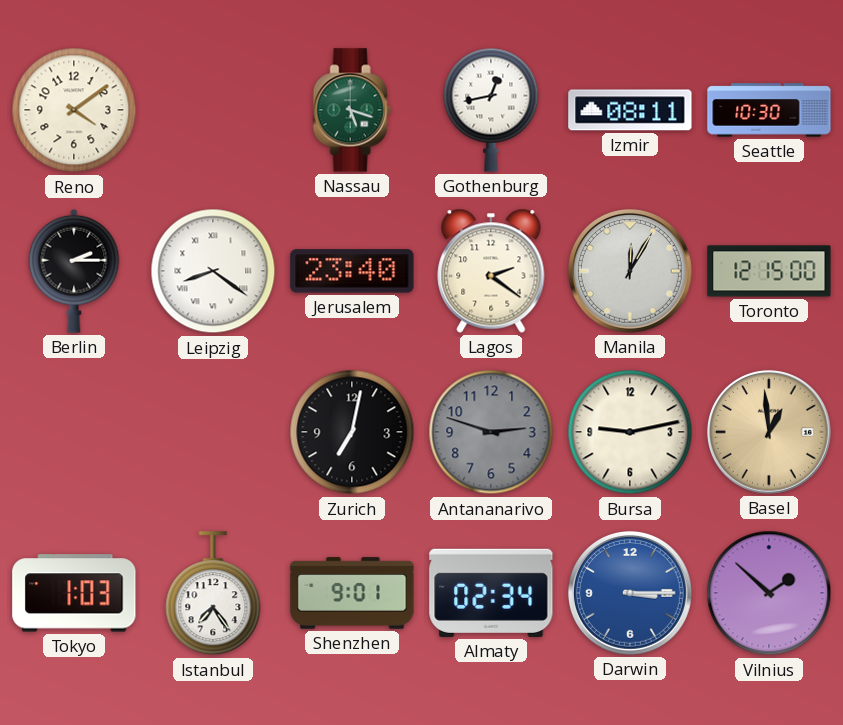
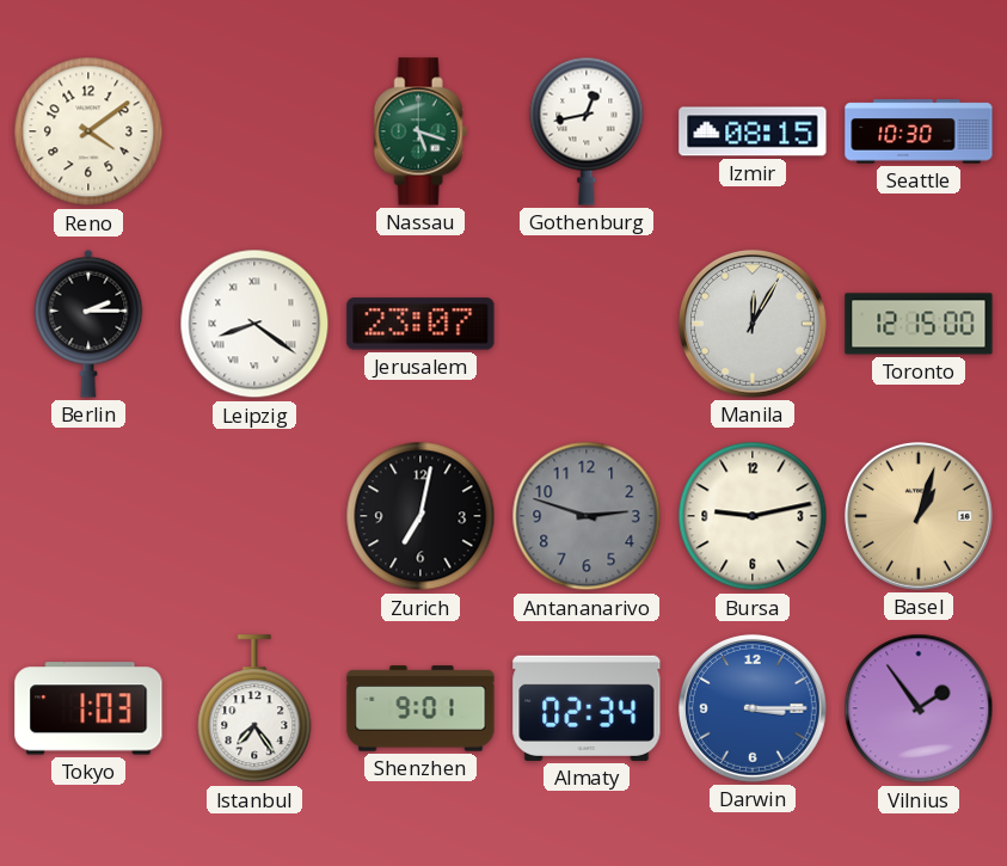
Izmir: 08:11 -> 08:15
Jerusalem: 23:40 -> 23:07
Lagos: 2:21 -> none
Basel: 12:59 -> 1:03
Vilnius: 1:52 -> 1:54
